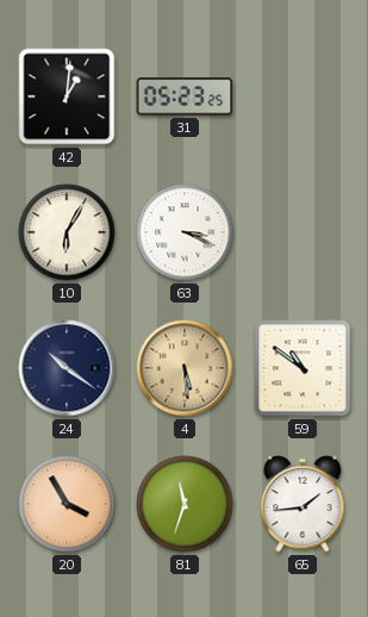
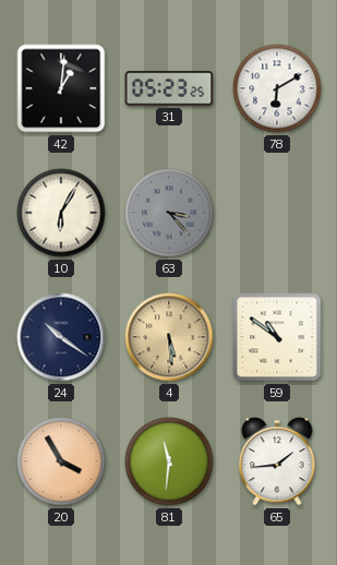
78: none -> 6:10
63: 3:19 -> 3:23
63 dial: white -> grey
81: 11:33 -> 11:31
